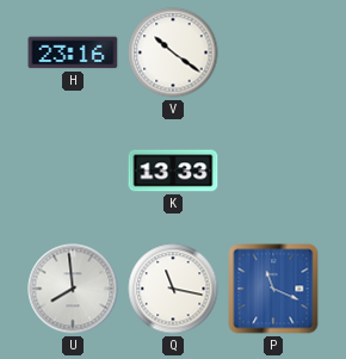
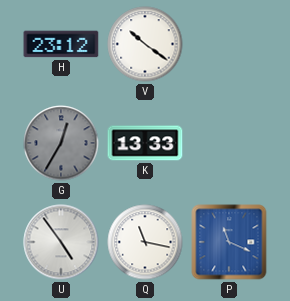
H: 23:16 -> 23:12
G: none -> 12:35
U: 7:59 -> 4:54
